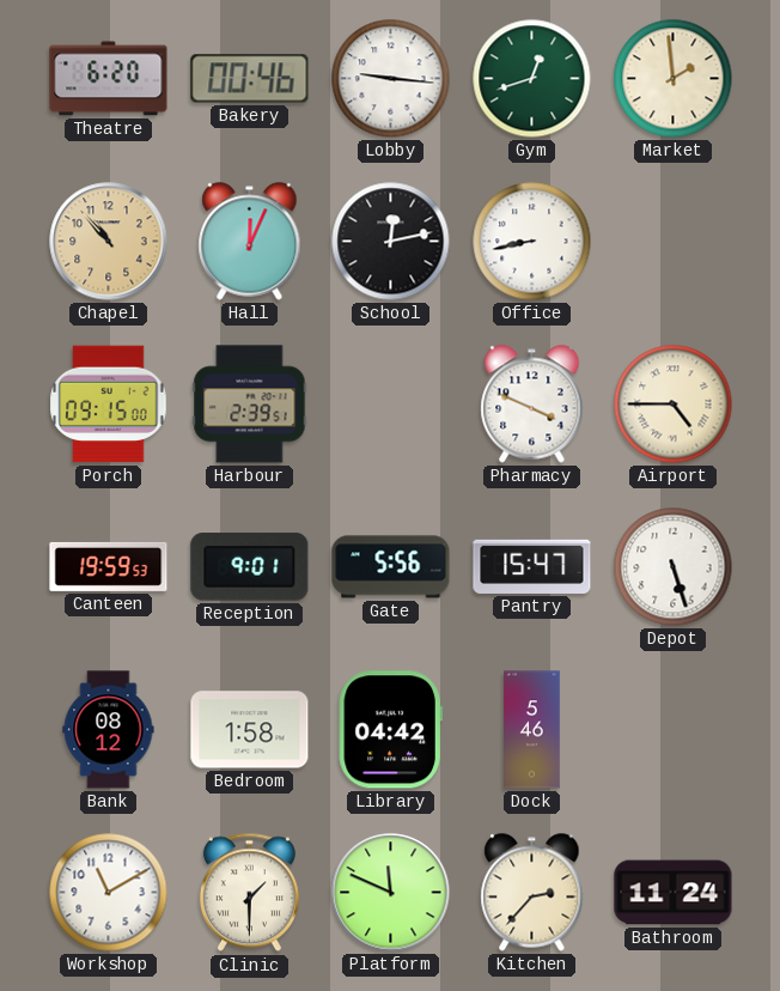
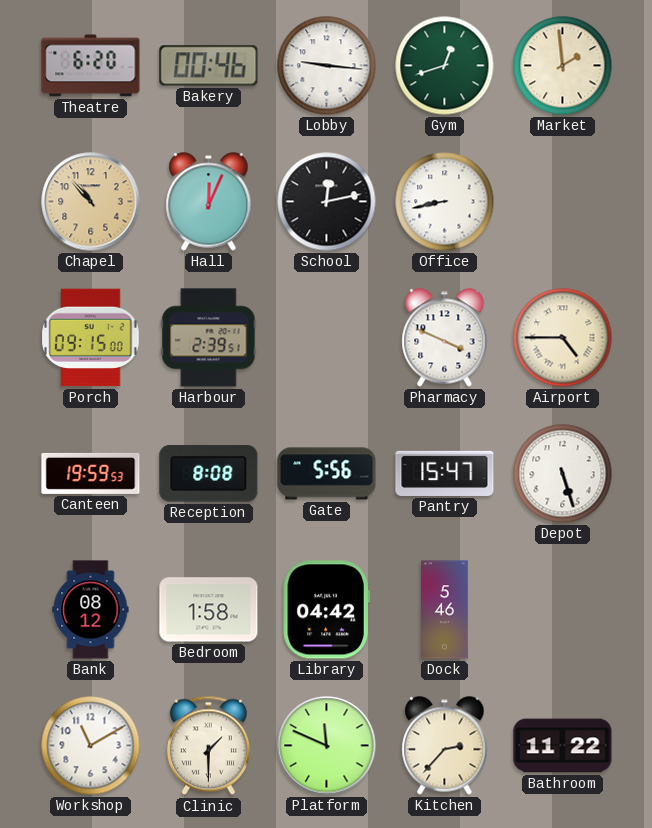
Reception: 9:01 -> 8:08
Bathroom: 11:24 -> 11:22
